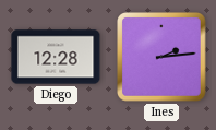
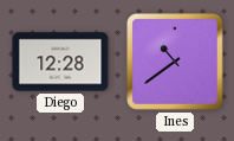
Ines: 2:14 -> 10:39
